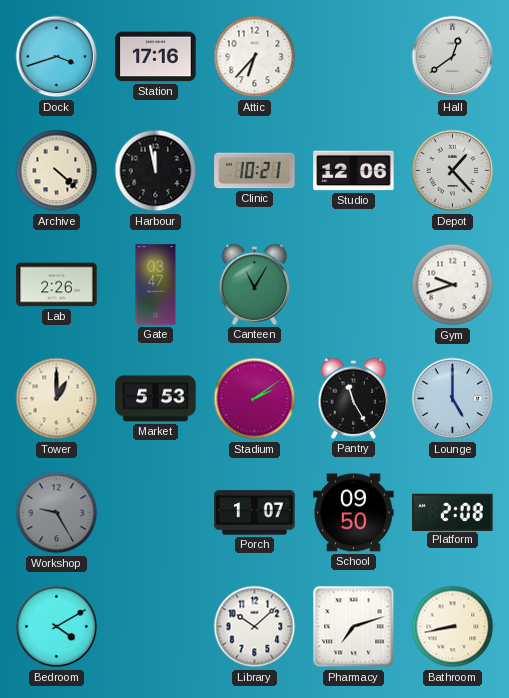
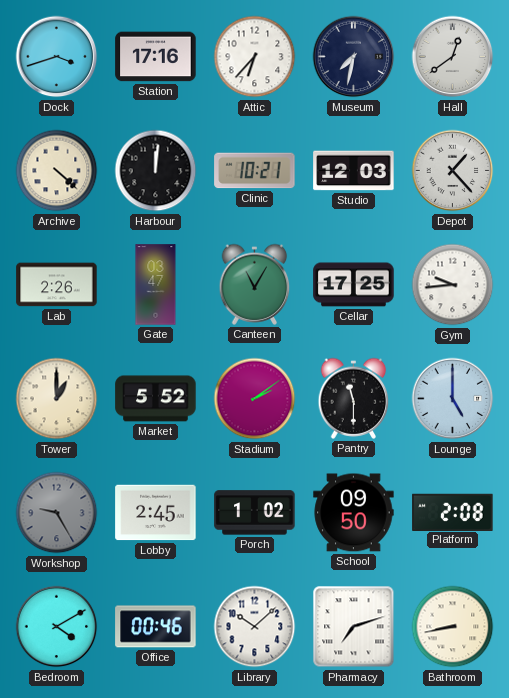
Museum: none -> 7:32
Harbour: 11:58 -> 12:01
Studio: 12:06 -> 12:03
Cellar: none -> 17:25
Gym: 9:42 -> 9:44
Market: 5:53 -> 5:52
Pantry: 11:25 -> 11:30
Lobby: none -> 2:45
Porch: 1:07 -> 1:02
Office: none -> 00:46
